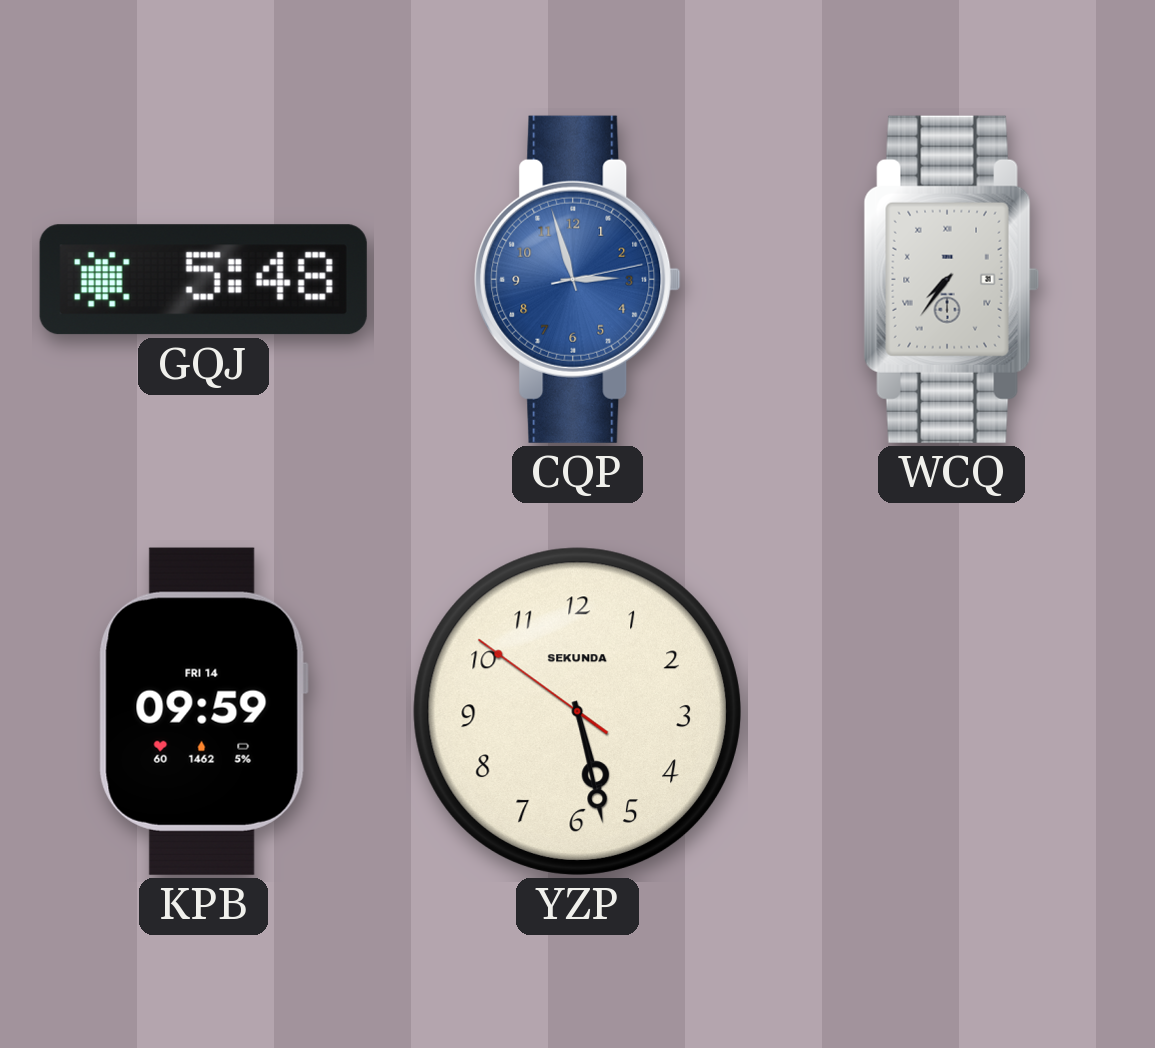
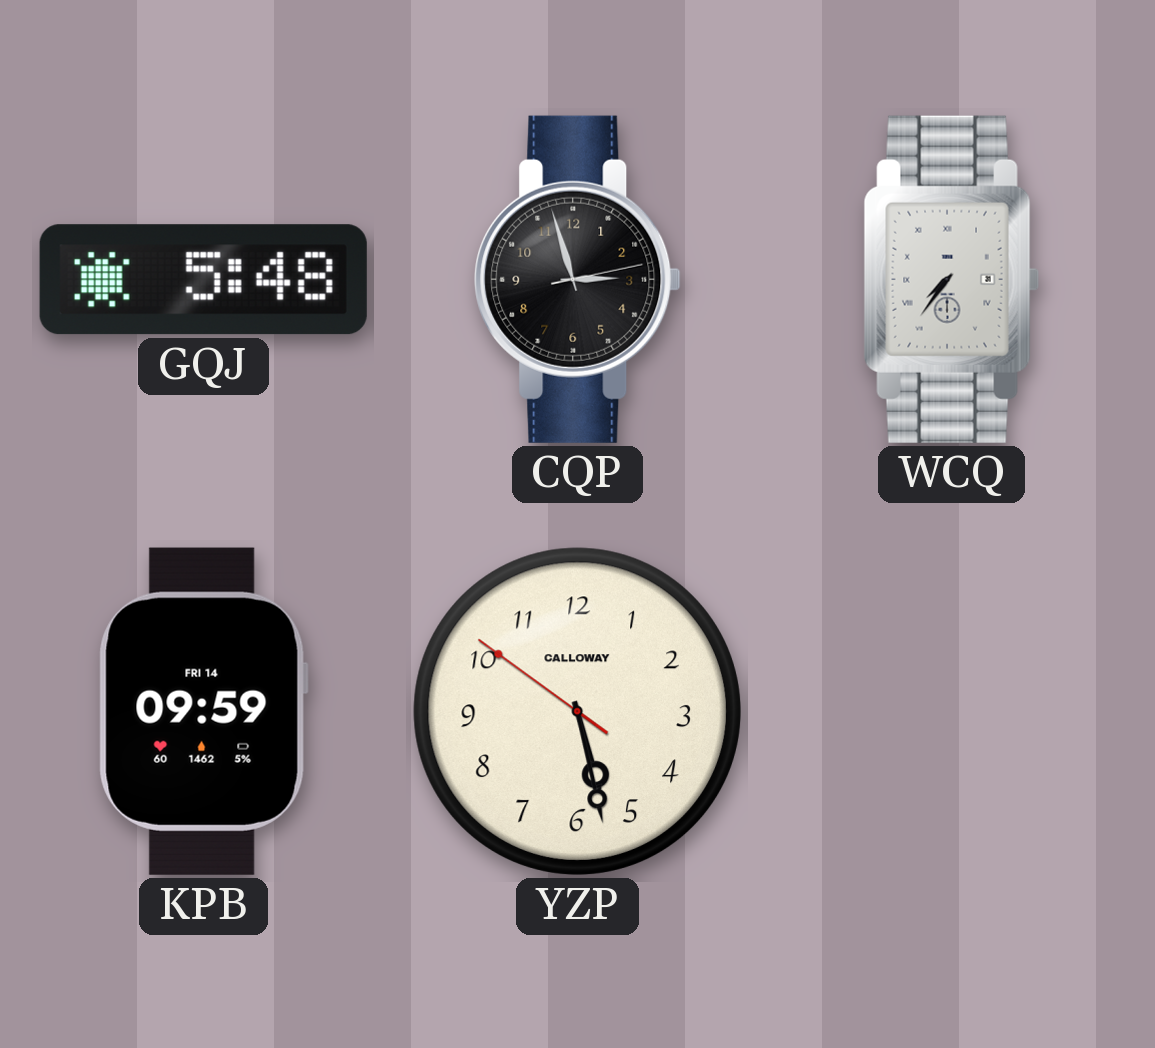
CQP dial: blue -> black
YZP brand: SEKUNDA -> CALLOWAY
